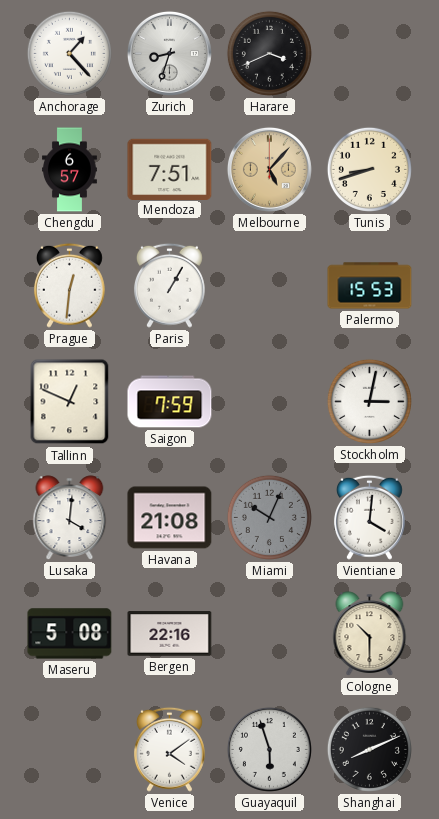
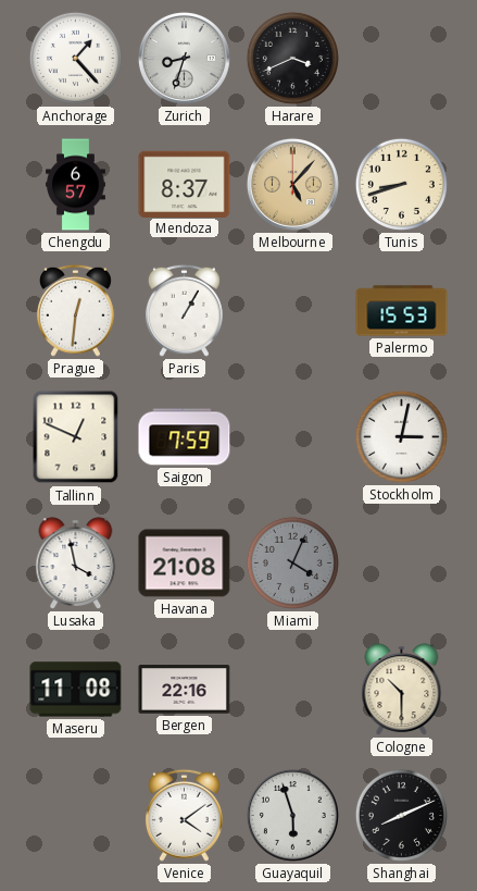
Mendoza: 7:51 -> 8:37
Lusaka: 4:01 -> 3:58
Miami: 10:04 -> 4:04
Vientiane: 4:01 -> none
Maseru: 5:08 -> 11:08
